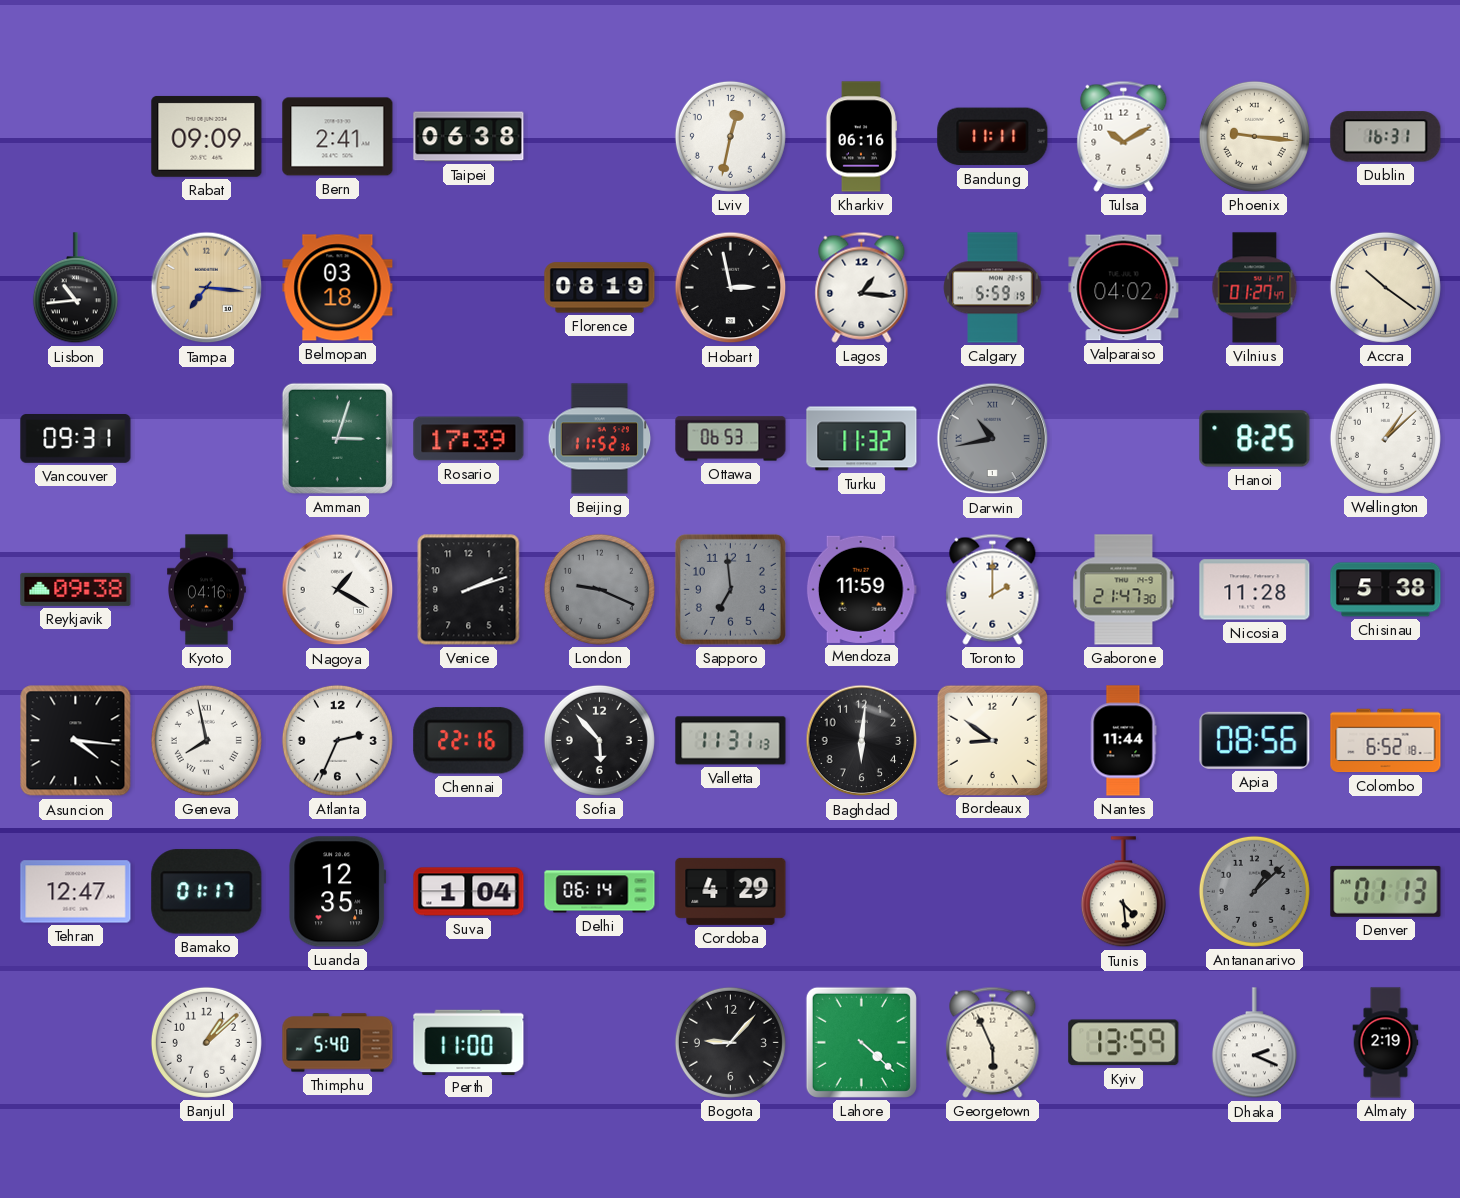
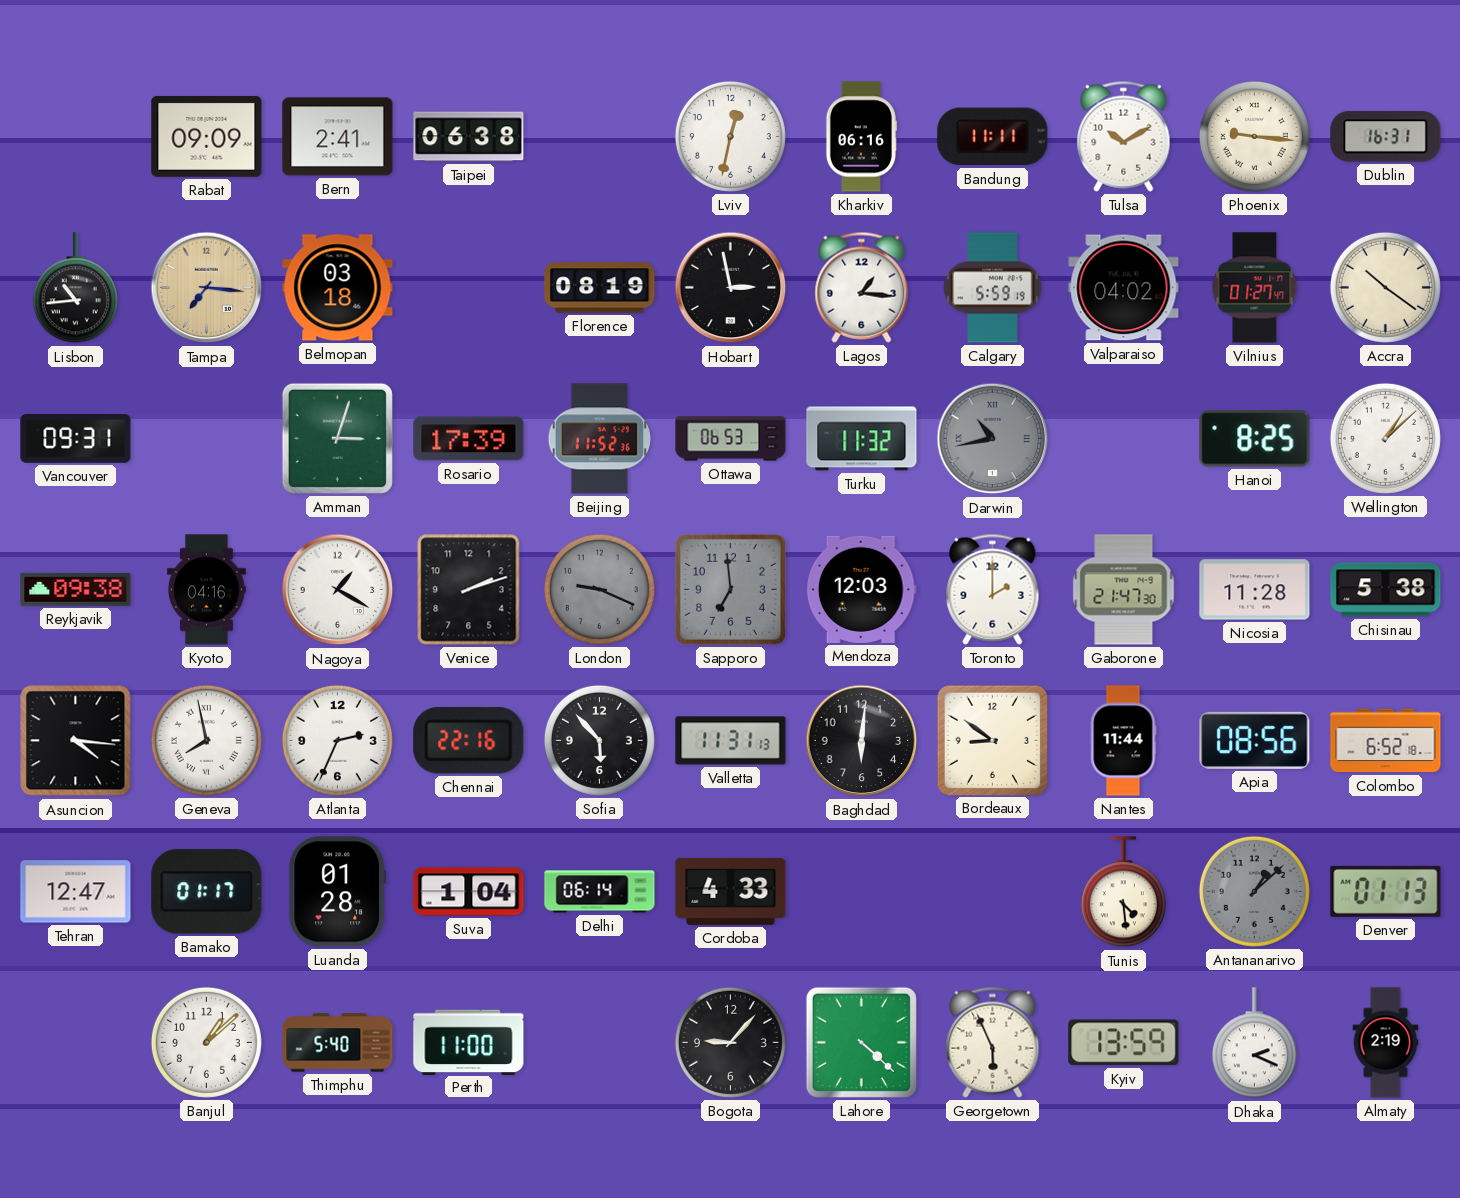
Mendoza: 11:59 -> 12:03
Luanda: 12:35 -> 01:28
Cordoba: 4:29 -> 4:33
